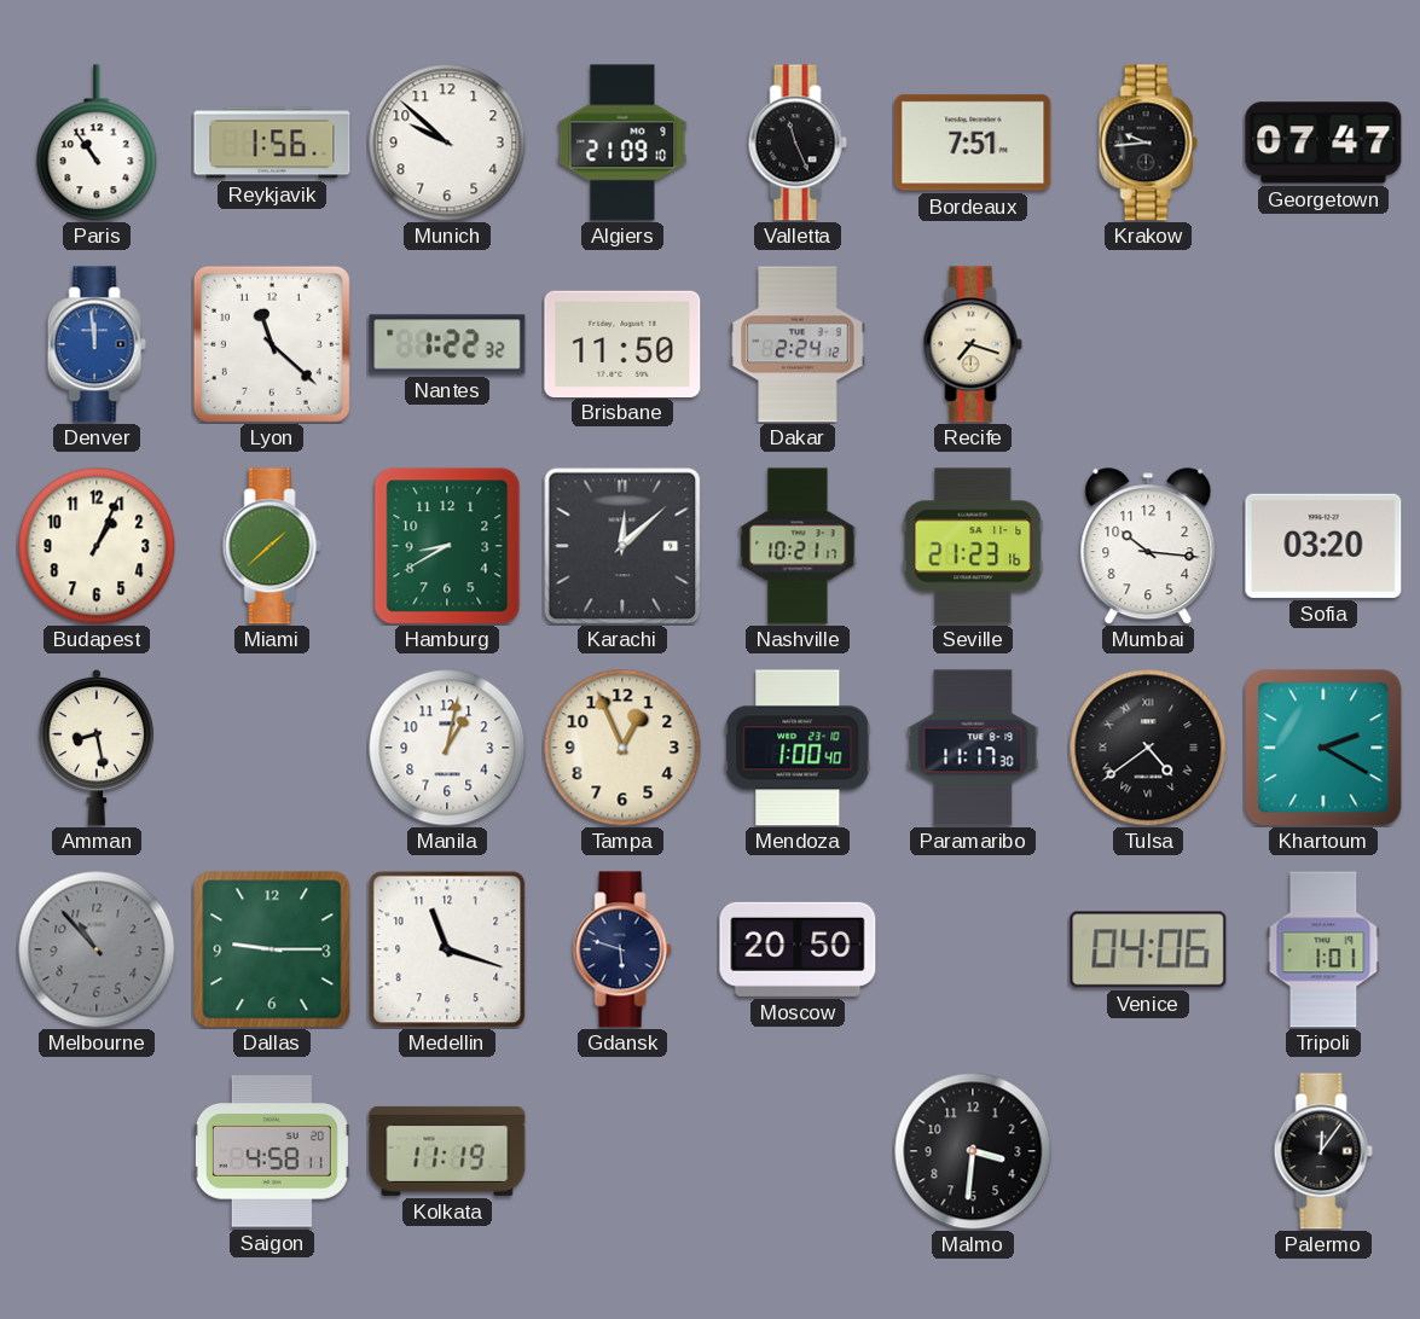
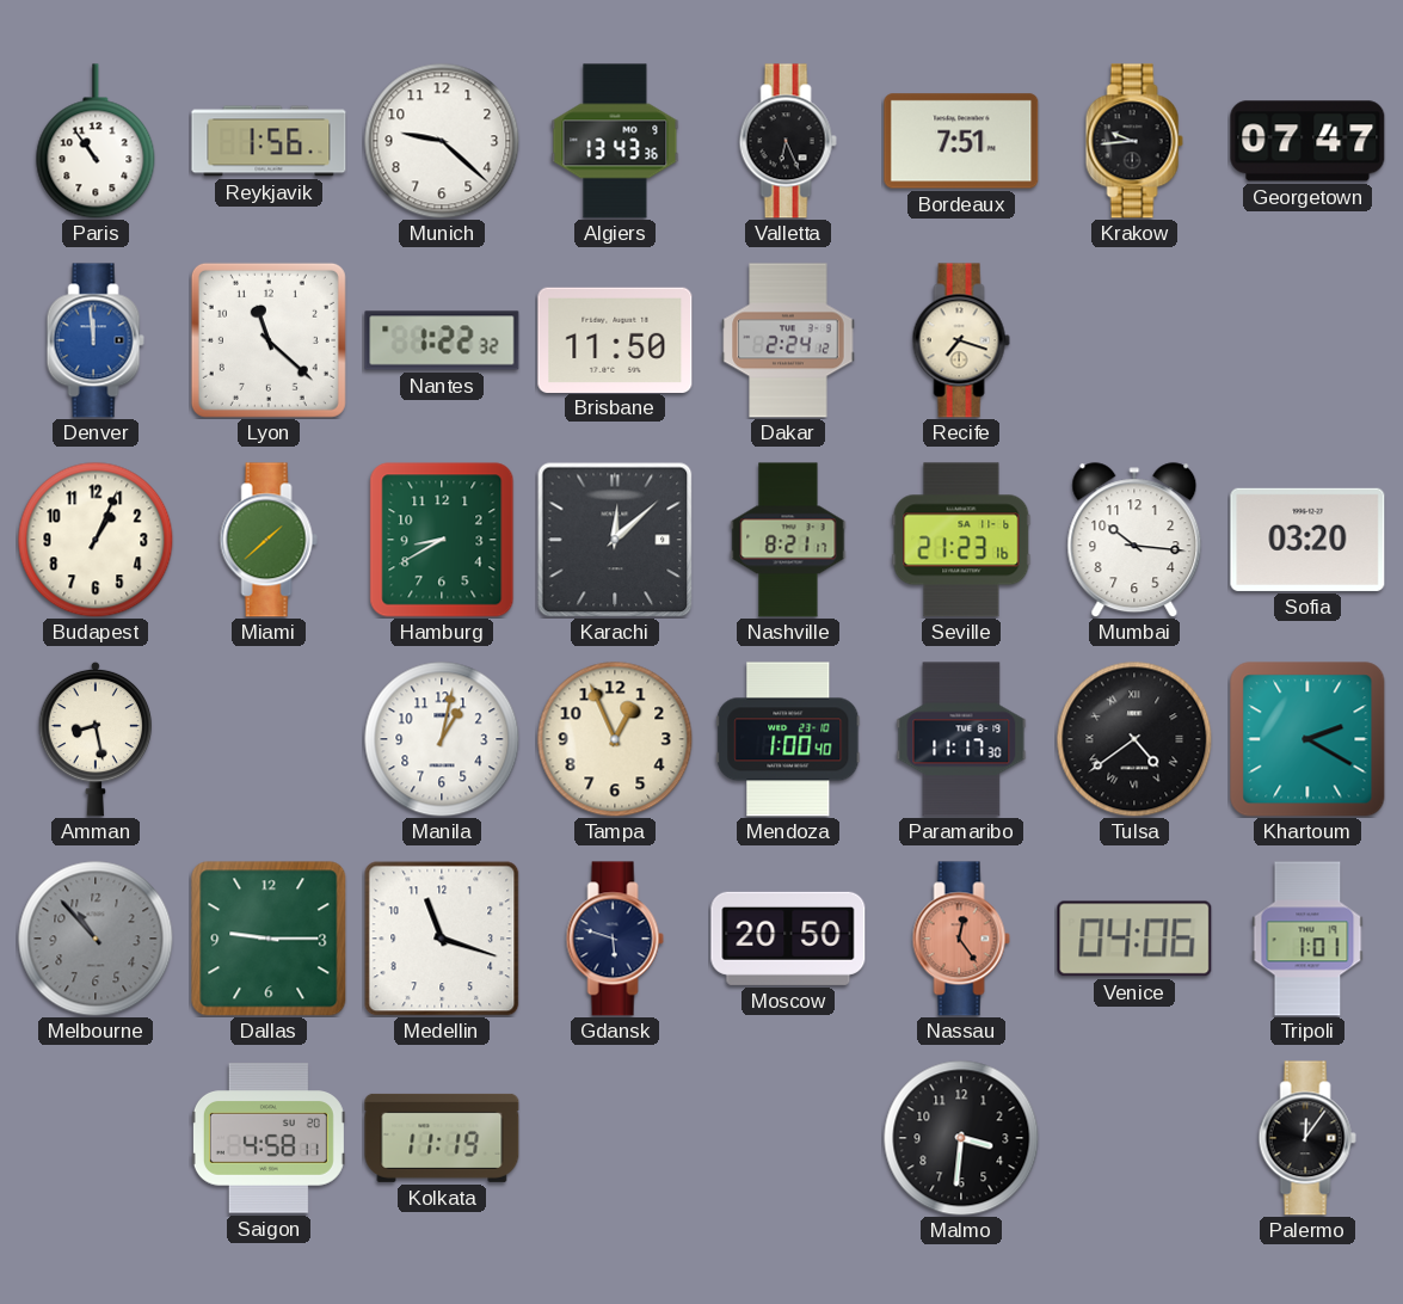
Munich: 9:52 -> 9:22
Algiers: 21:09 -> 13:43
Valletta: 11:26 -> 6:26
Nashville: 10:21 -> 8:21
Nassau: none -> 12:24
